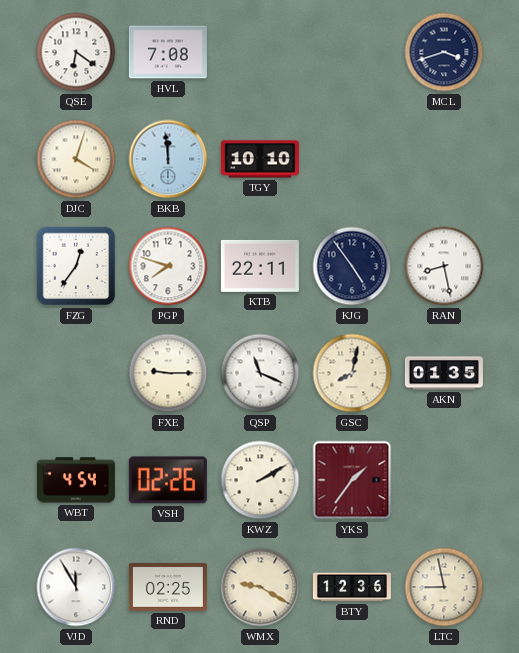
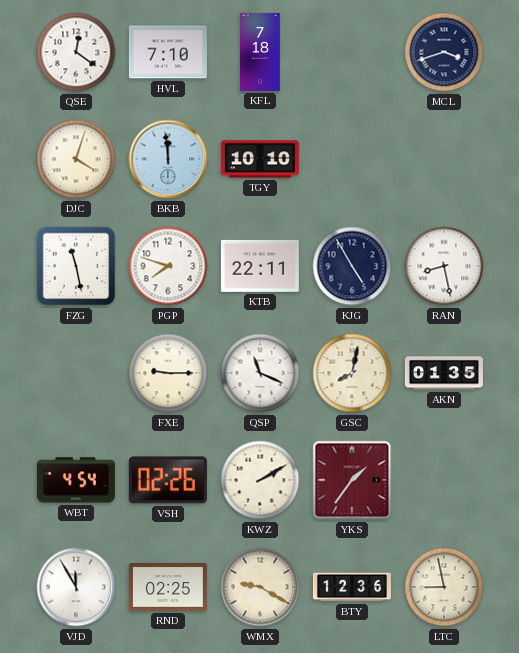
QSE: 6:21 -> 12:21
HVL: 7:08 -> 7:10
KFL: none -> 7:18
FZG: 12:36 -> 11:28
KJG: 4:54 -> 4:55
